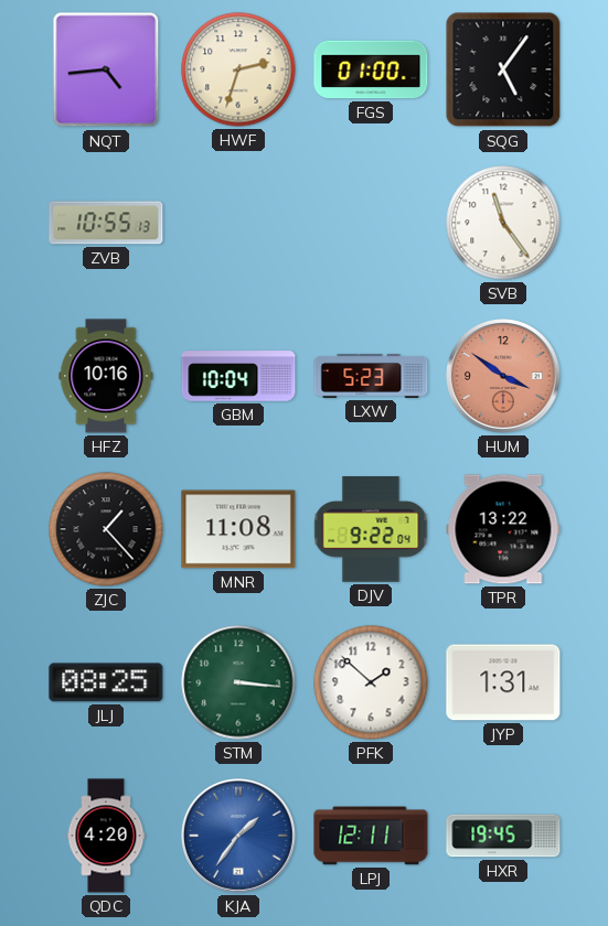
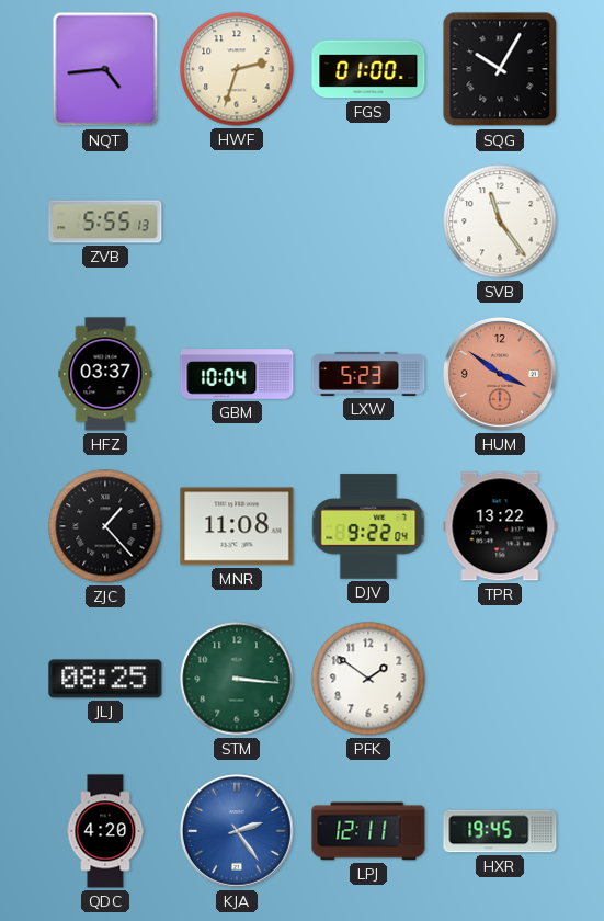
SQG: 5:06 -> 10:05
ZVB: 10:55 -> 5:55
HFZ: 10:16 -> 03:37
PFK: 1:52 -> 1:51
JYP: 1:31 -> none
KJA: 1:36 -> 2:24
